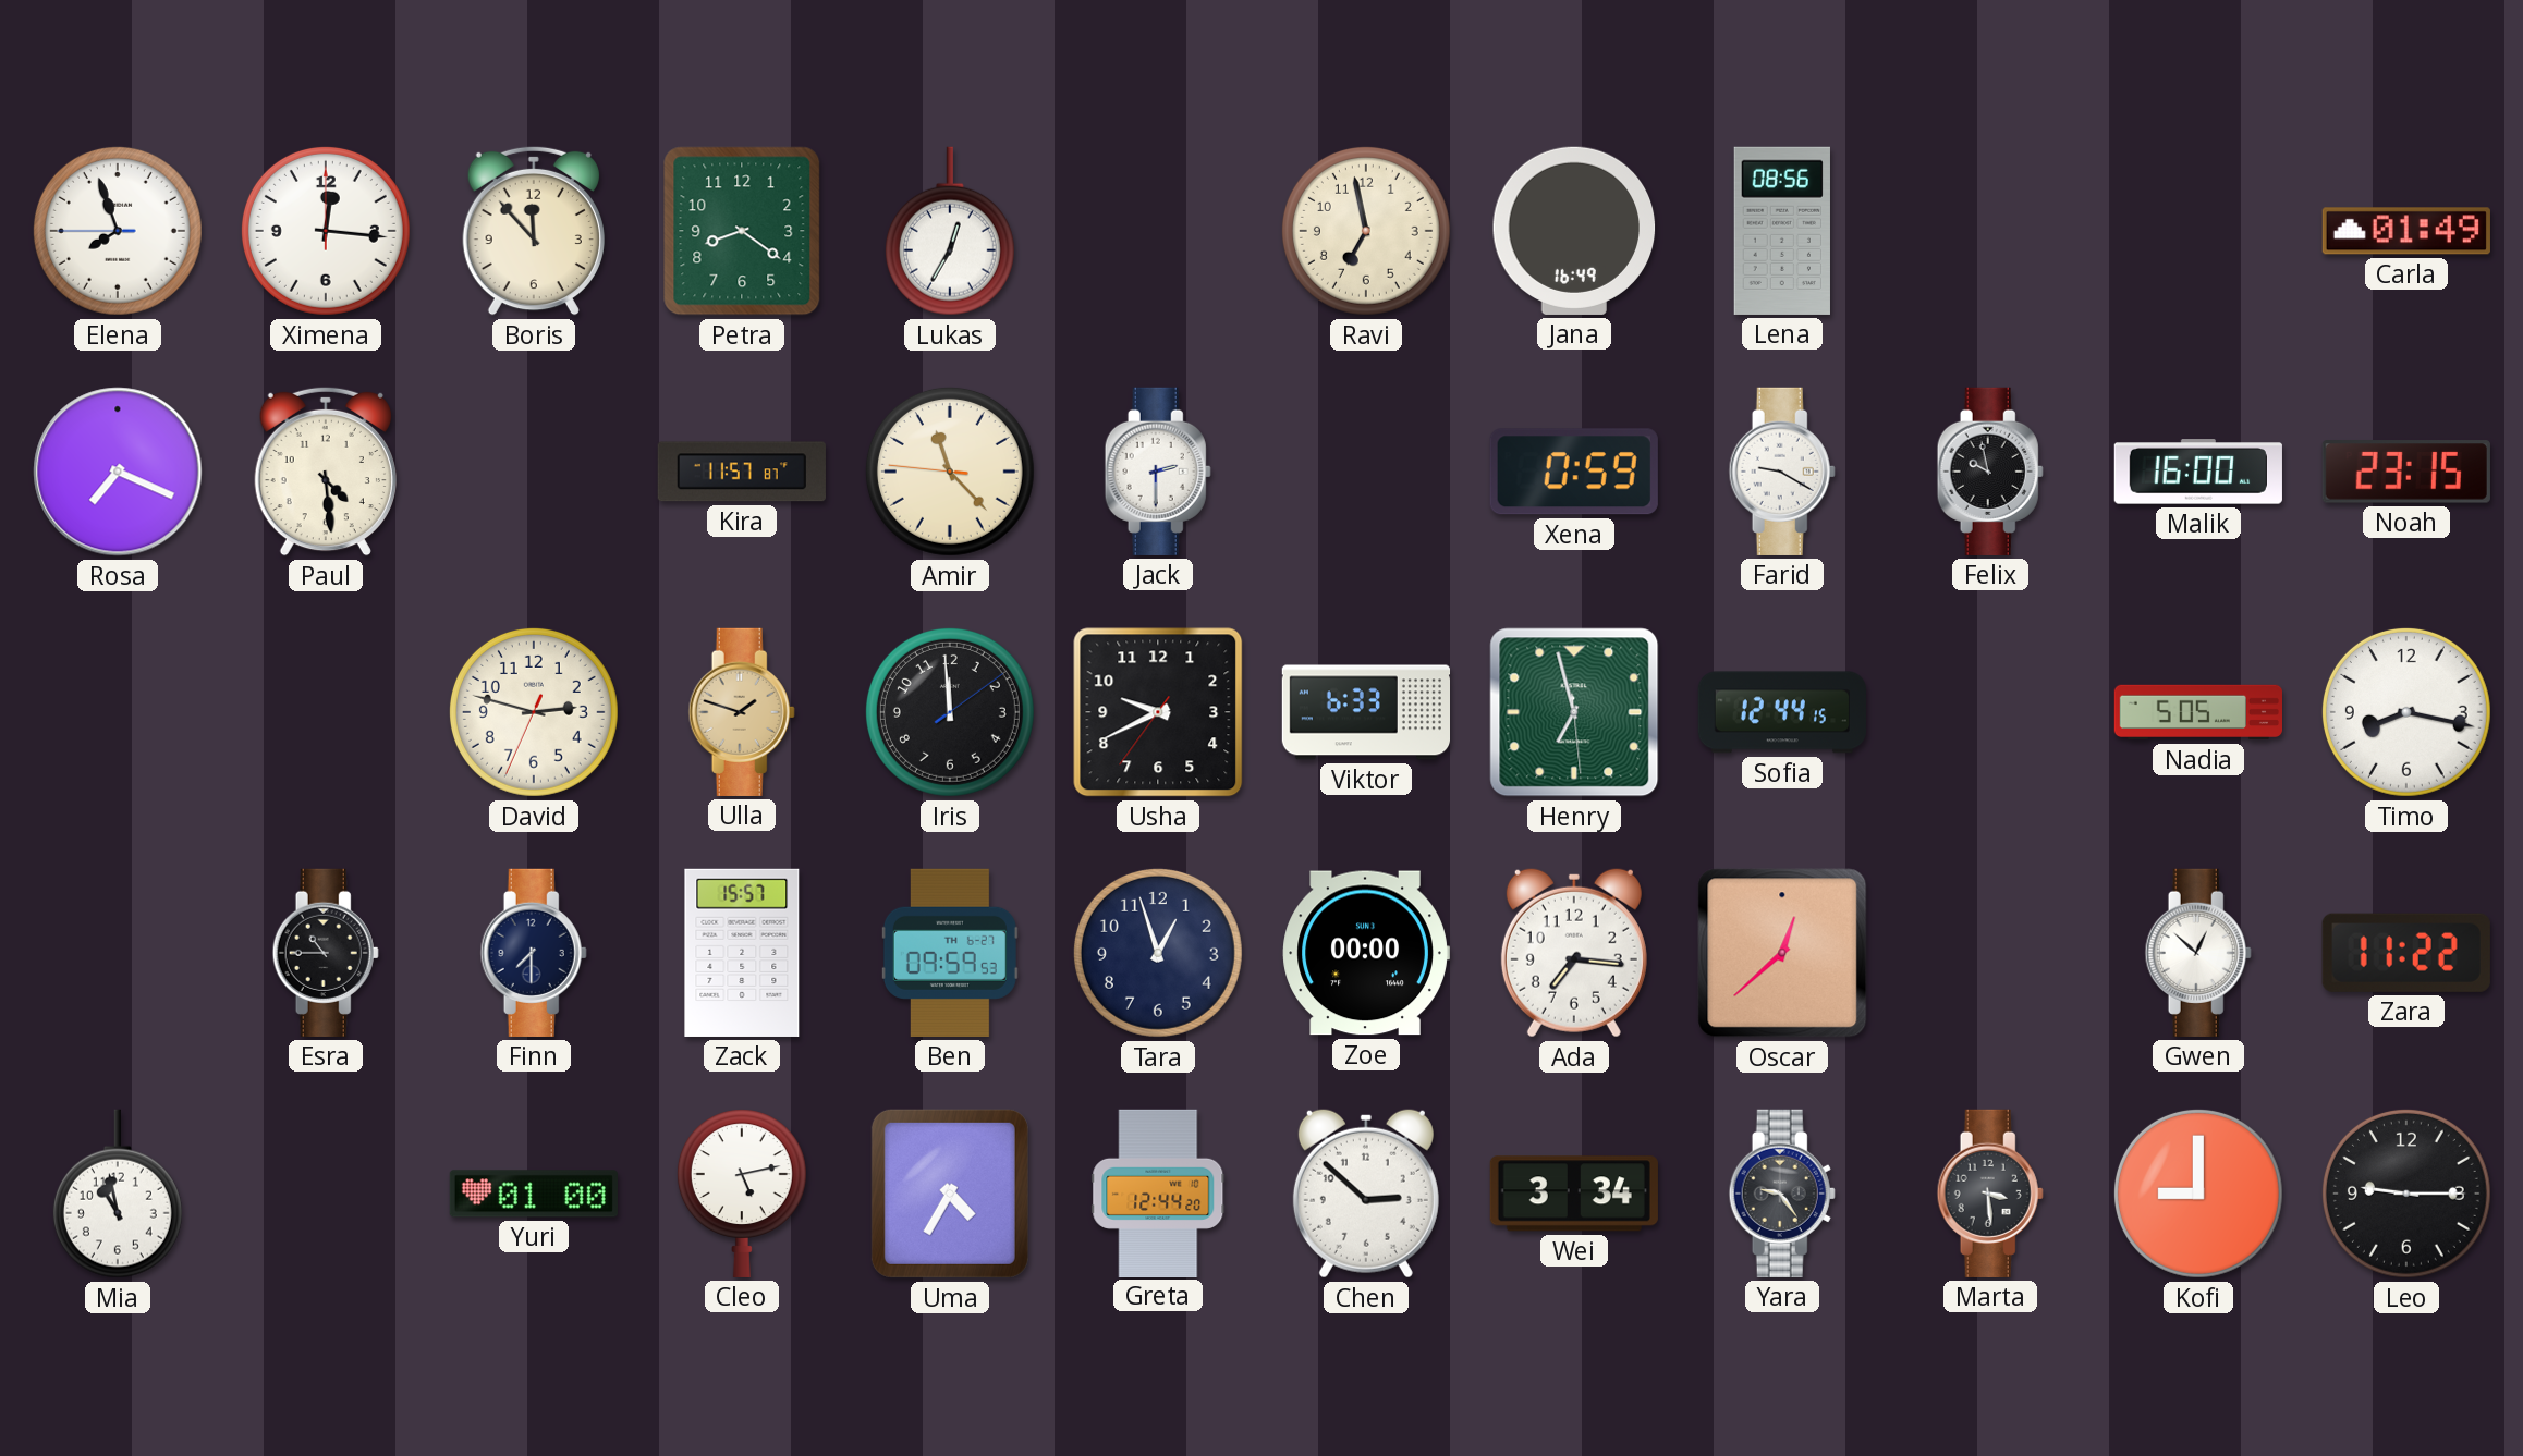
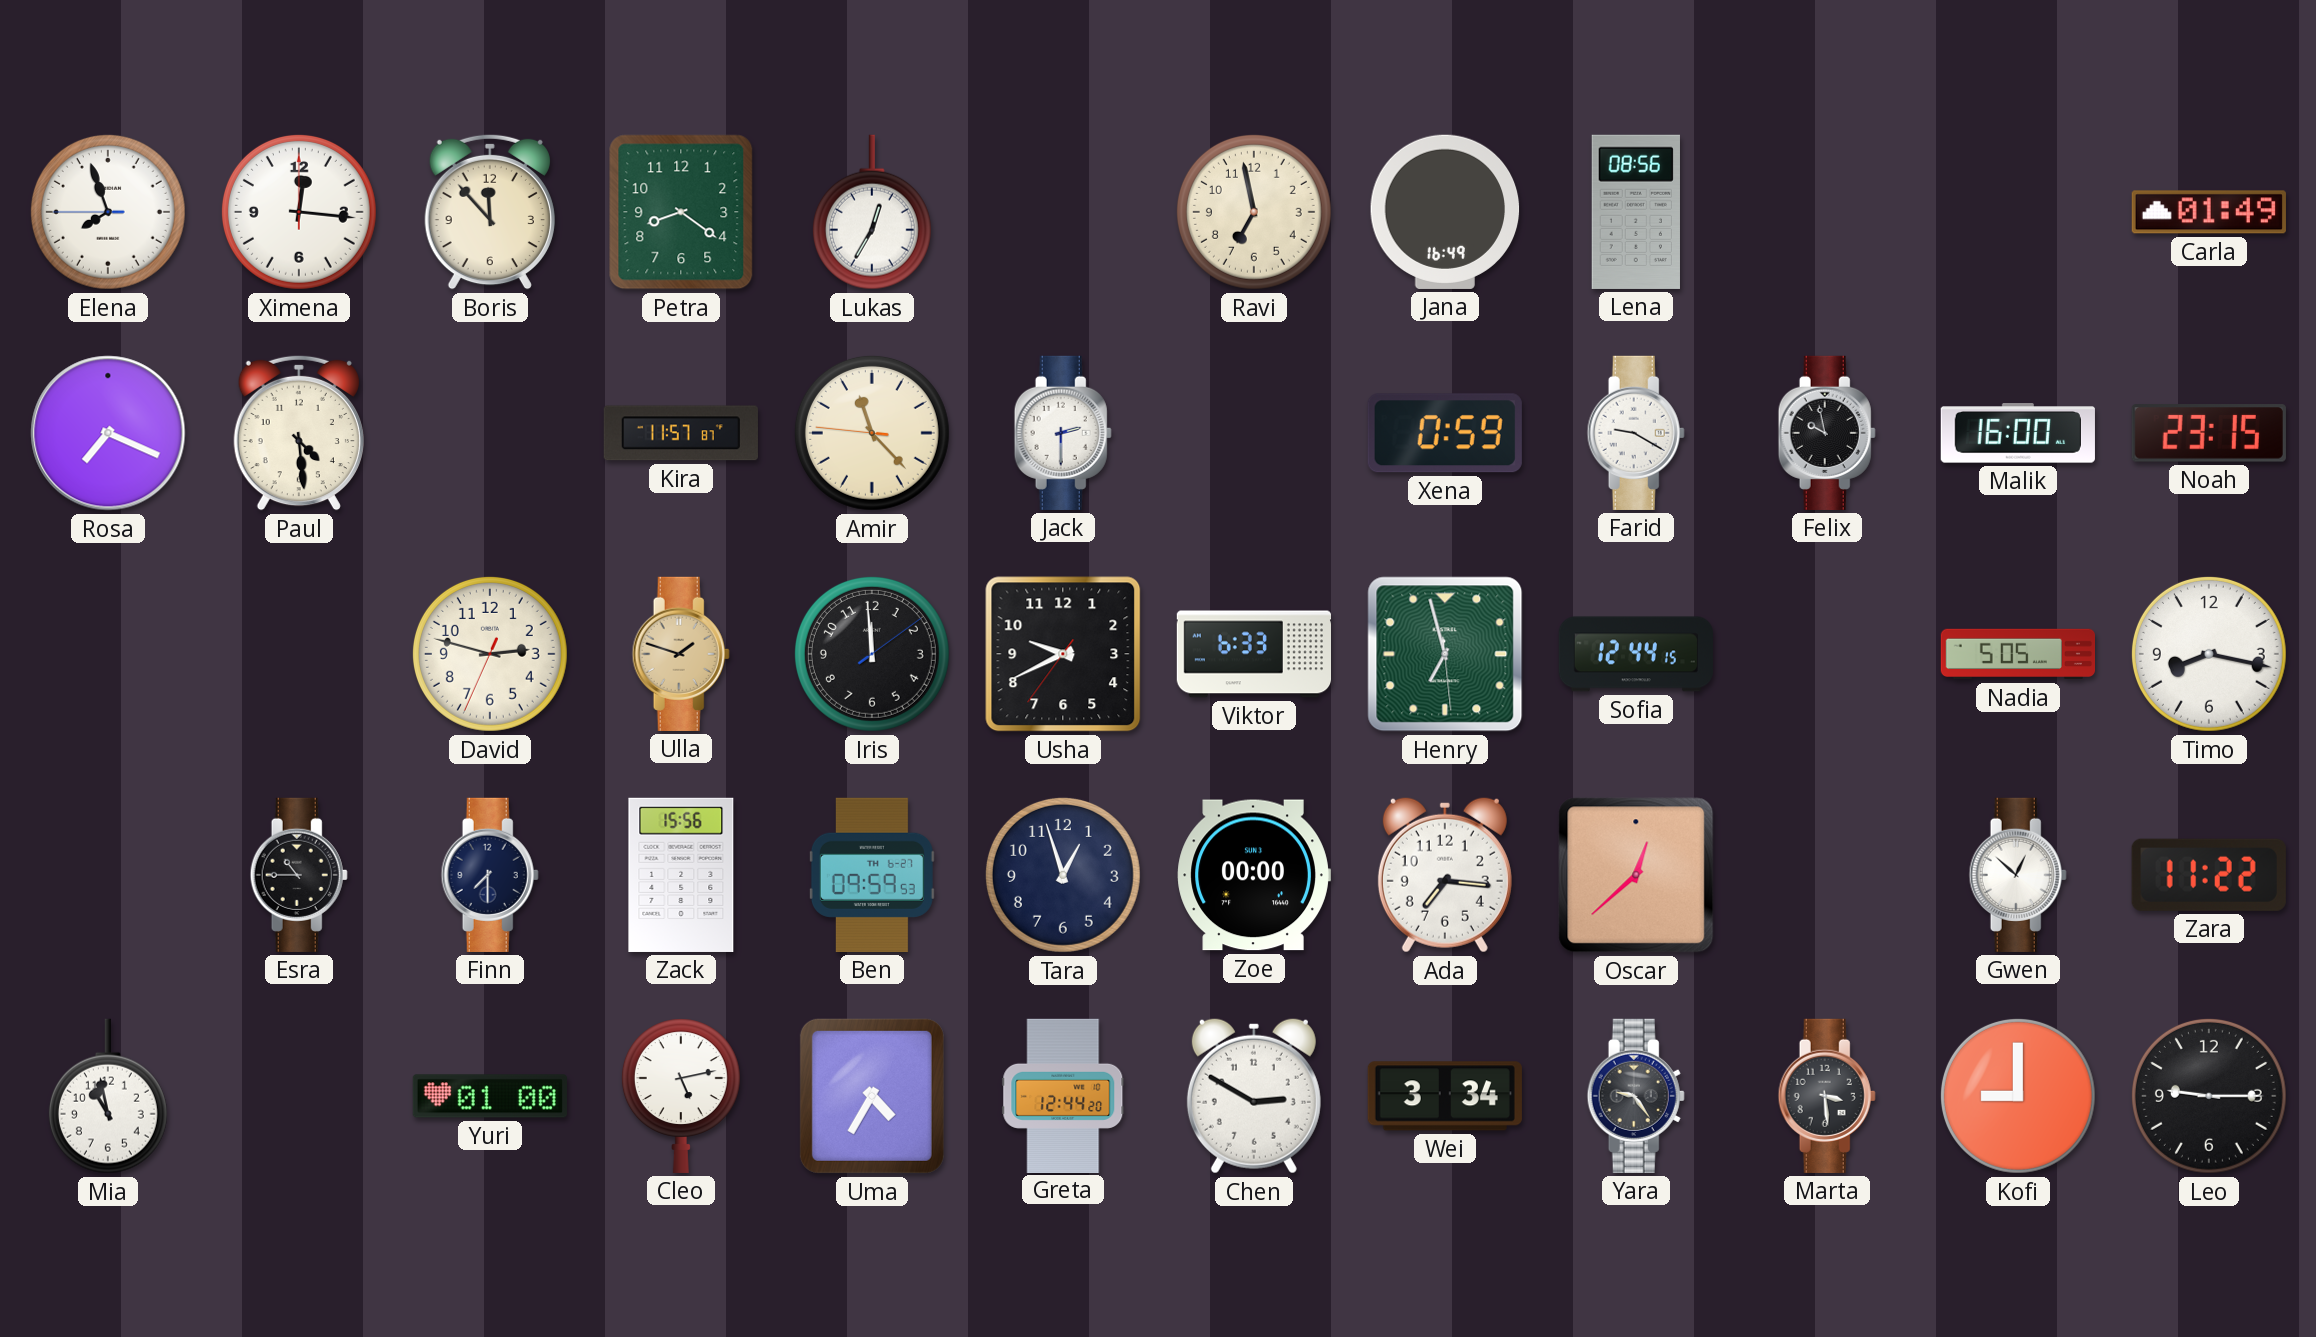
Zack: 15:57 -> 15:56
Chen: 2:52 -> 2:50
